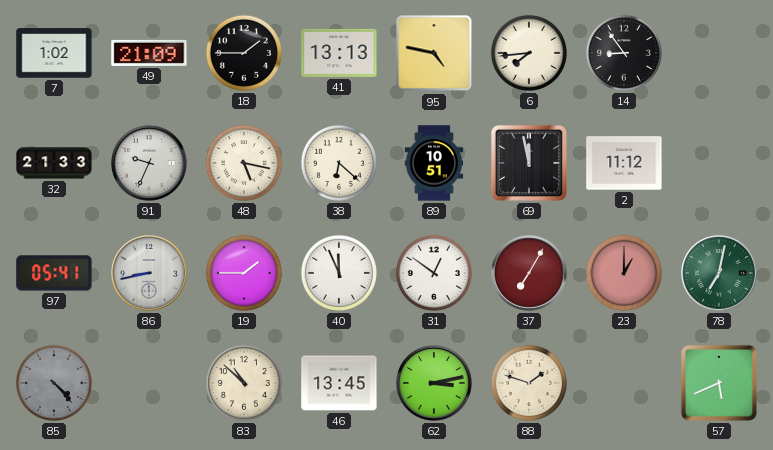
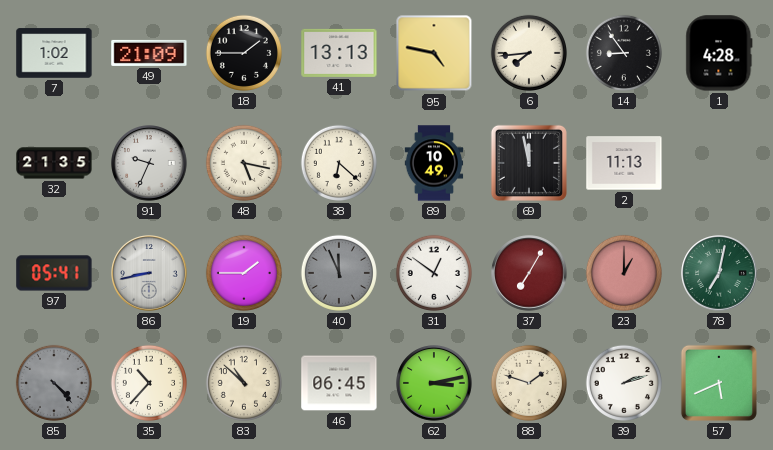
1: none -> 4:28
32: 21:33 -> 21:35
89: 10:51 -> 10:49
2: 11:12 -> 11:13
40 dial: white -> grey
35: none -> 10:37
46: 13:45 -> 06:45
39: none -> 2:12
